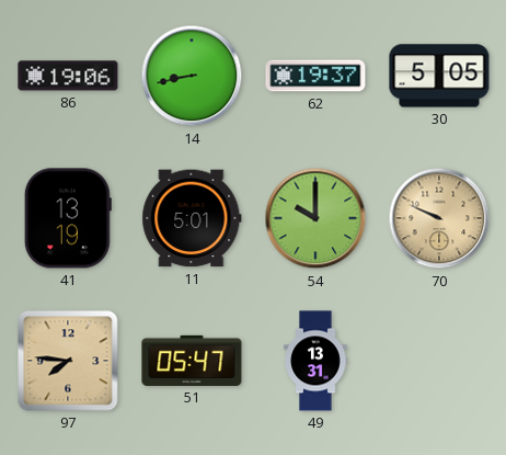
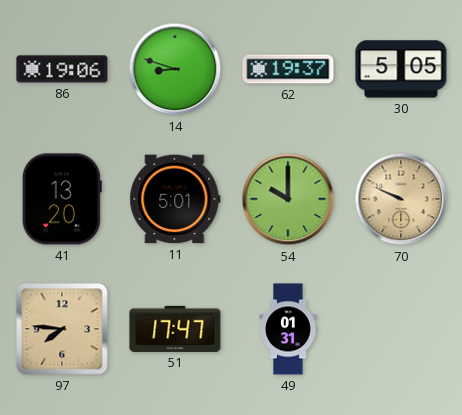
14: 8:43 -> 8:48
41: 13:19 -> 13:20
51: 05:47 -> 17:47
49: 13:31 -> 01:31
